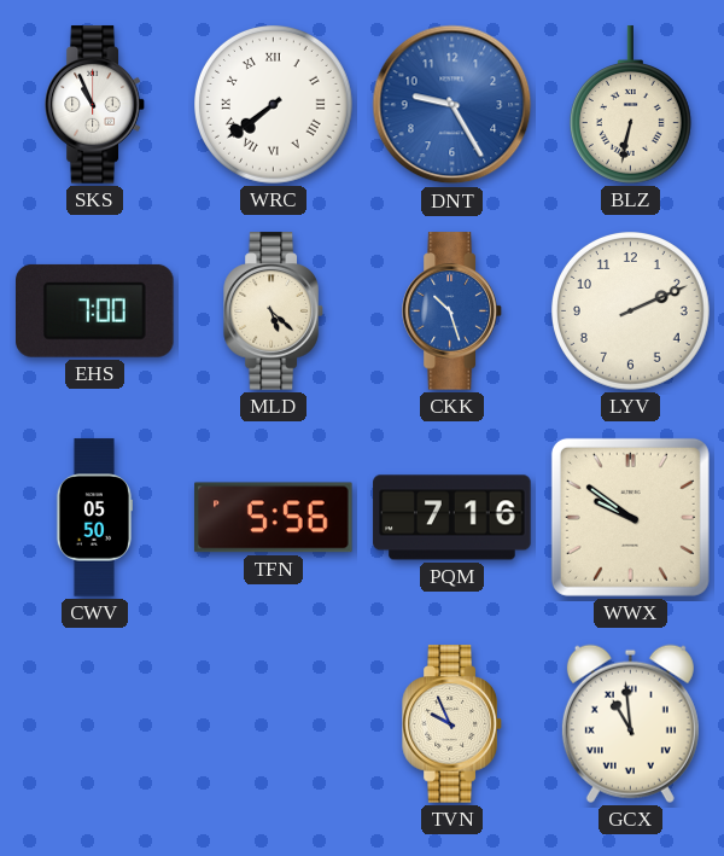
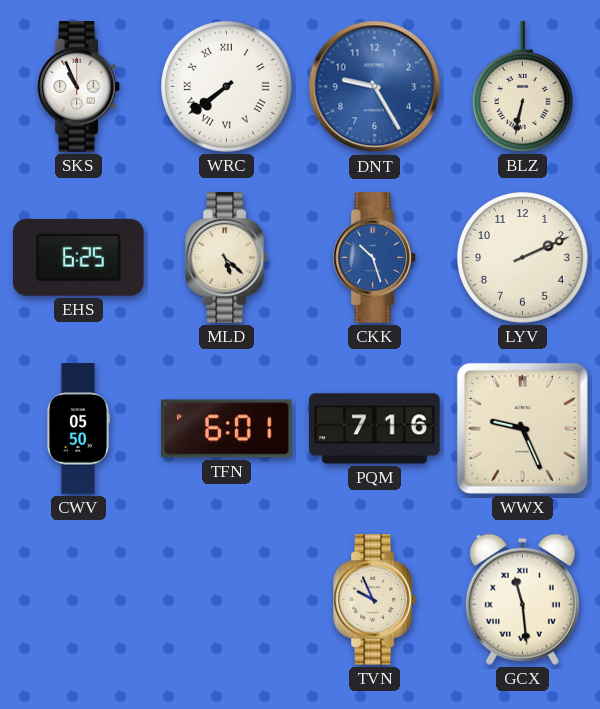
EHS: 7:00 -> 6:25
TFN: 5:56 -> 6:01
WWX: 9:51 -> 9:26
GCX: 10:59 -> 11:29
